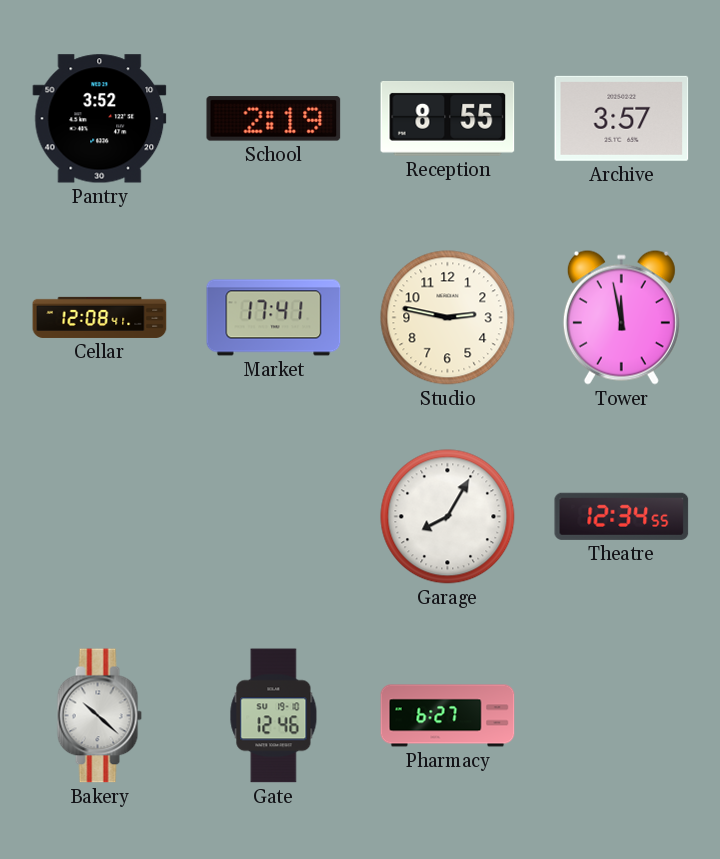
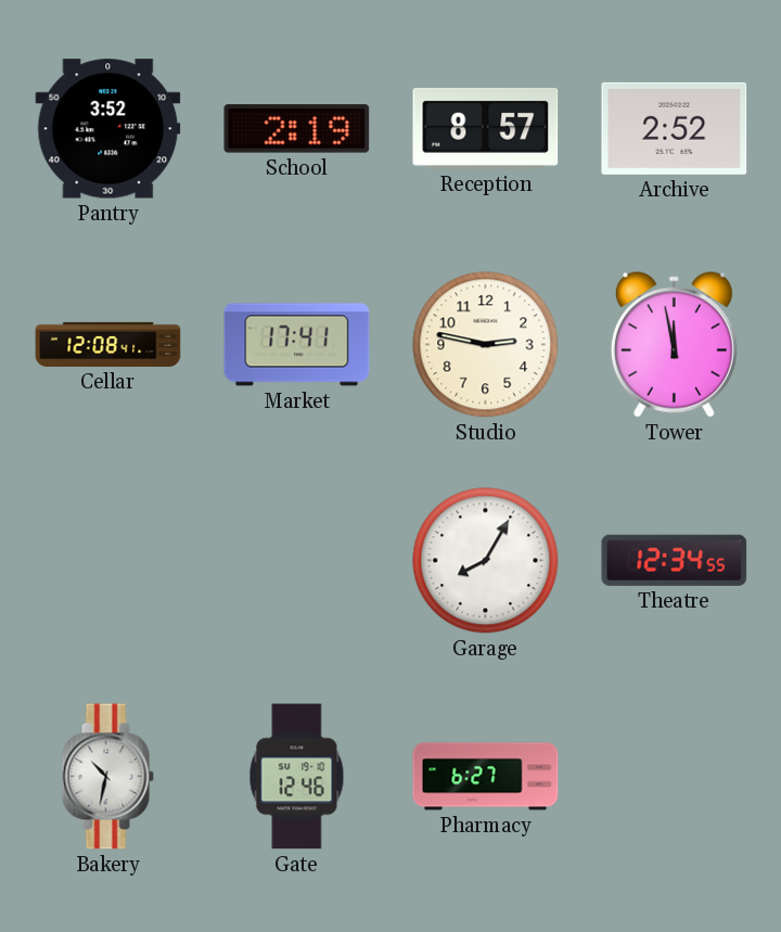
Reception: 8:55 -> 8:57
Archive: 3:57 -> 2:52
Bakery: 10:22 -> 10:32
